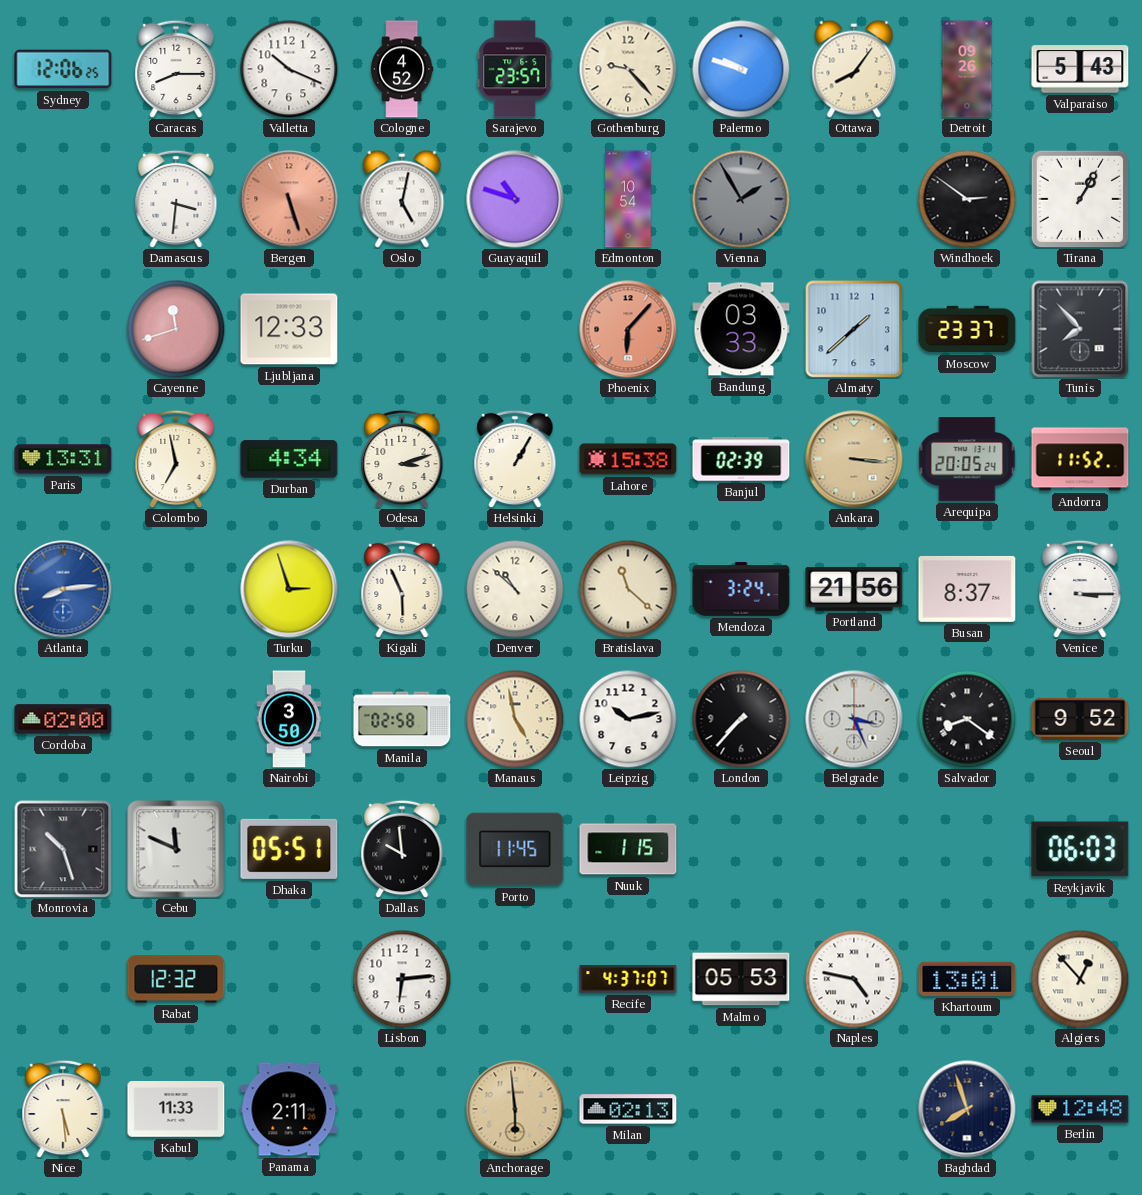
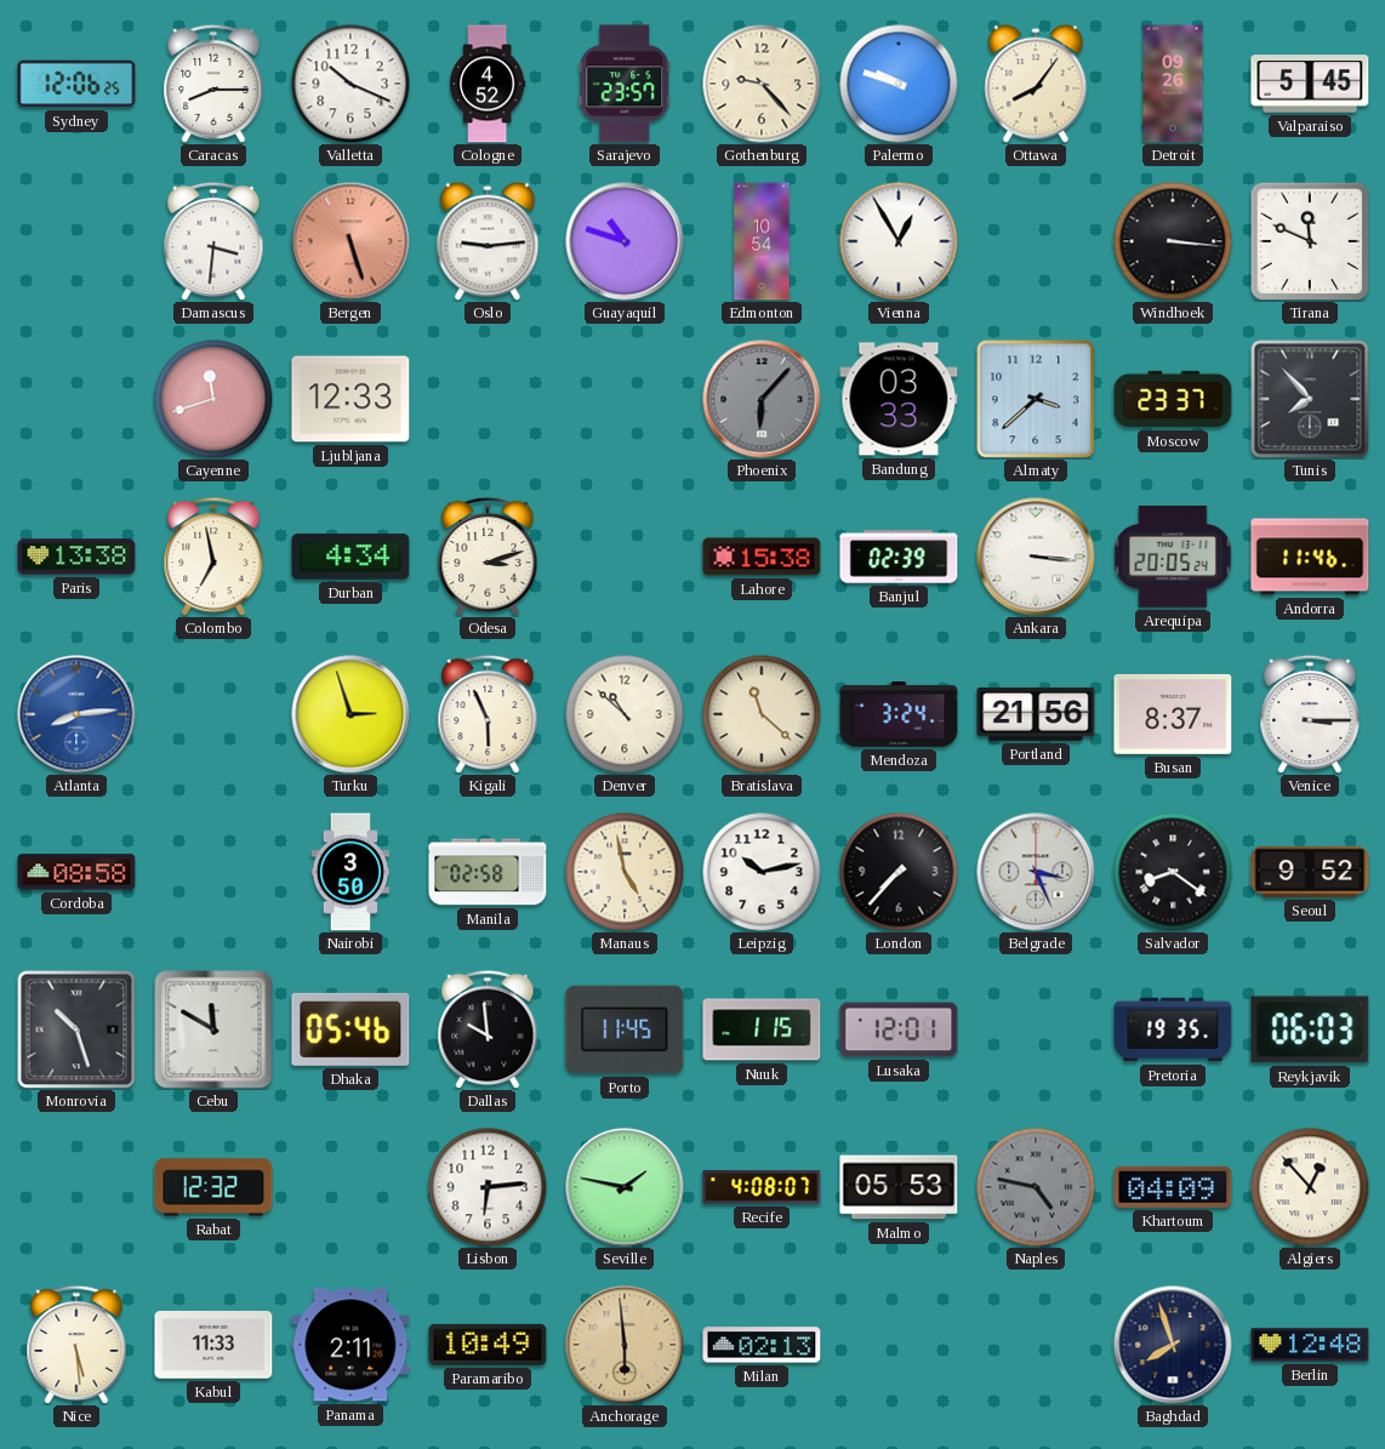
Valparaiso: 5:43 -> 5:45
Oslo: 5:02 -> 9:14
Vienna: 1:55 -> 12:55
Vienna dial: grey -> white
Windhoek: 2:51 -> 3:16
Tirana: 1:05 -> 11:49
Phoenix dial: salmon -> grey
Almaty: 1:38 -> 3:38
Paris: 13:31 -> 13:38
Helsinki: 1:05 -> none
Ankara dial: champagne -> white
Andorra: 11:52 -> 11:46
Cordoba: 02:00 -> 08:58
Cebu: 11:49 -> 11:50
Dhaka: 05:51 -> 05:46
Lusaka: none -> 12:01
Pretoria: none -> 19:35
Seville: none -> 1:47
Recife: 4:37 -> 4:08
Naples dial: white -> grey
Khartoum: 13:01 -> 04:09
Paramaribo: none -> 10:49
